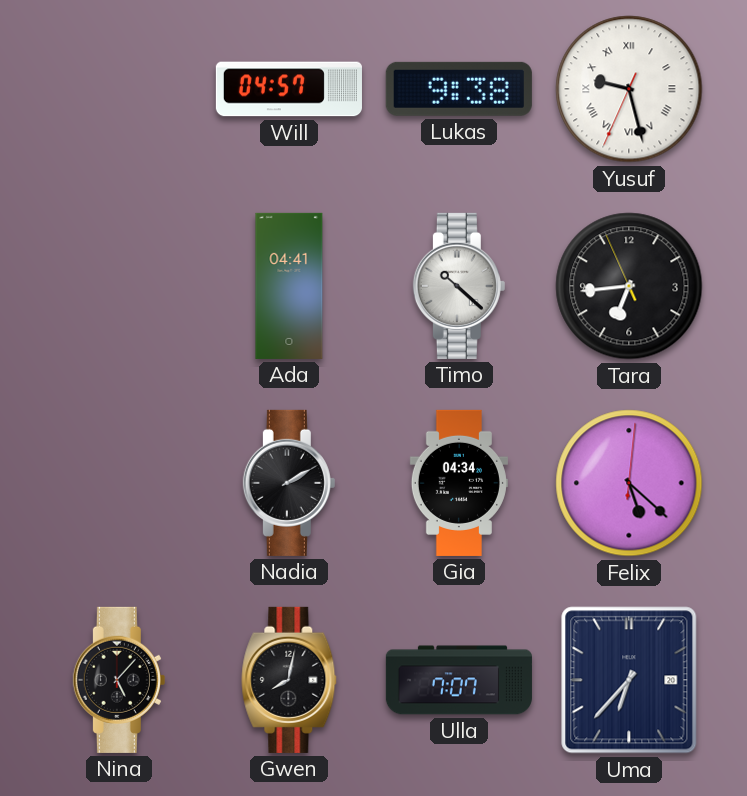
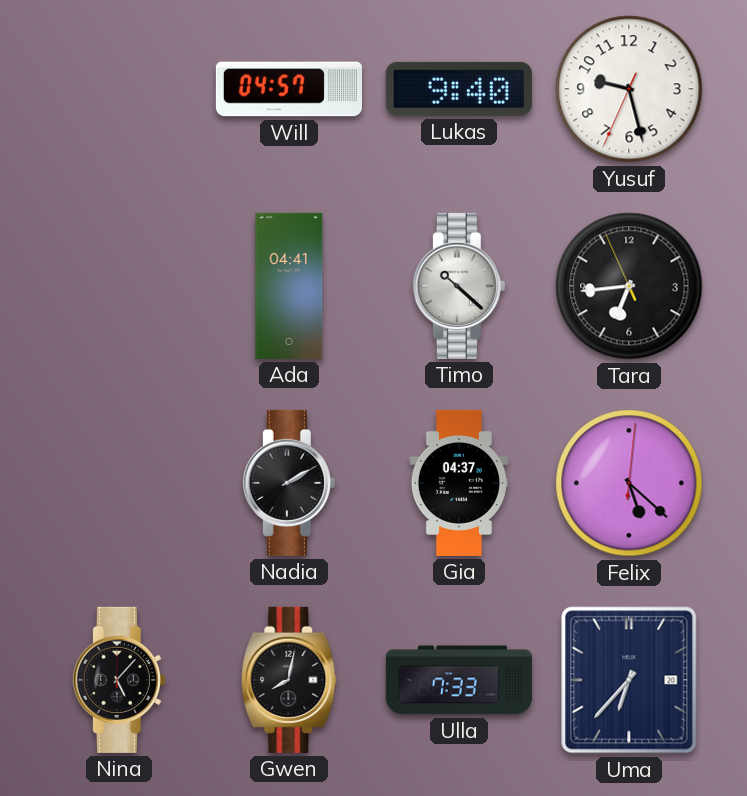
Lukas: 9:38 -> 9:40
Yusuf numerals: Roman -> Arabic
Gia: 04:34 -> 04:37
Ulla: 7:07 -> 7:33
